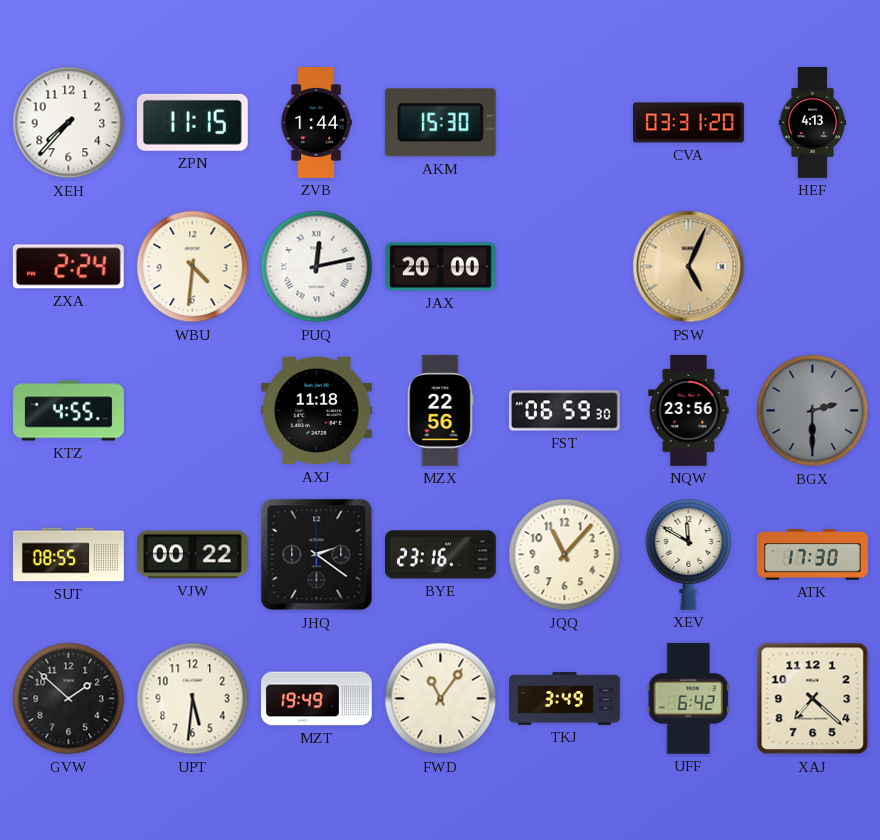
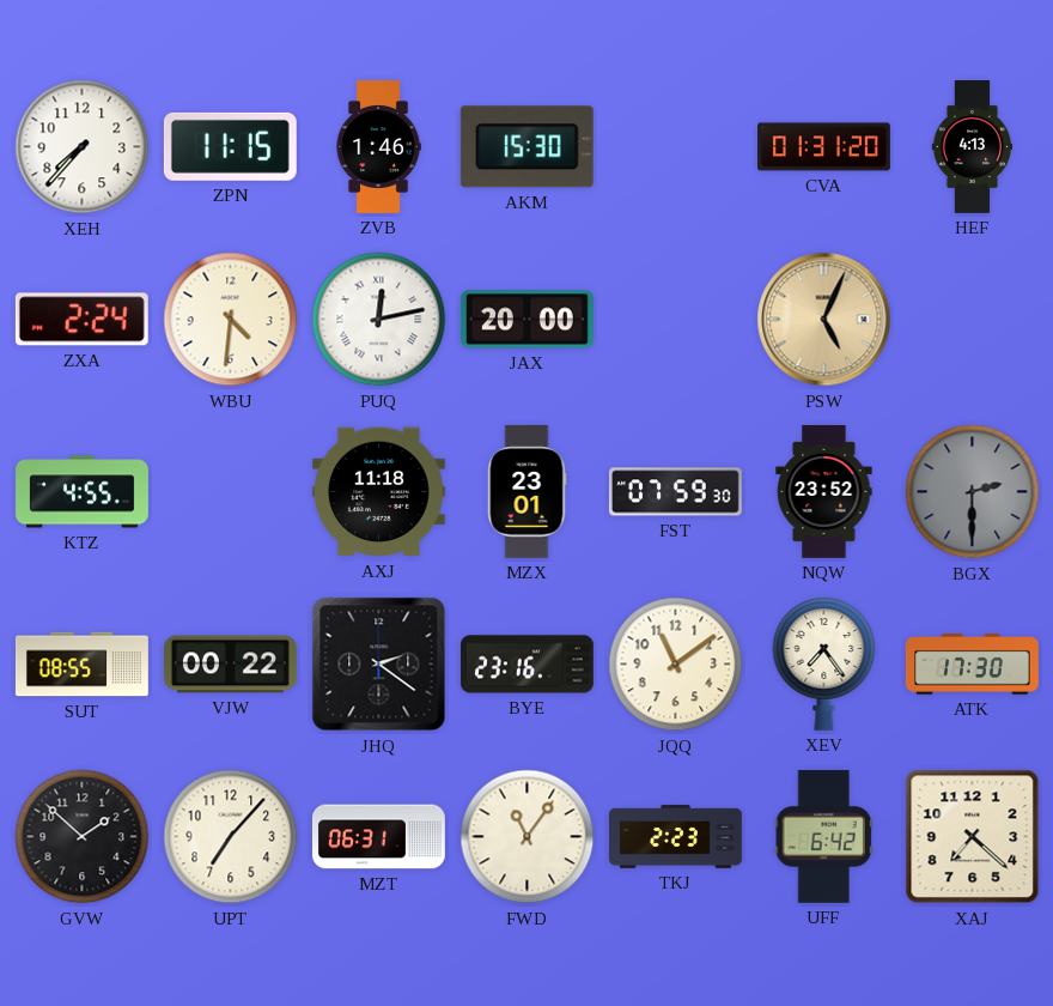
ZVB: 1:44 -> 1:46
CVA: 03:31 -> 01:31
MZX: 22:56 -> 23:01
FST: 06:59 -> 07:59
NQW: 23:56 -> 23:52
JQQ: 11:07 -> 11:09
XEV: 11:50 -> 7:24
UPT: 5:31 -> 7:07
MZT: 19:49 -> 06:31
TKJ: 3:49 -> 2:23
